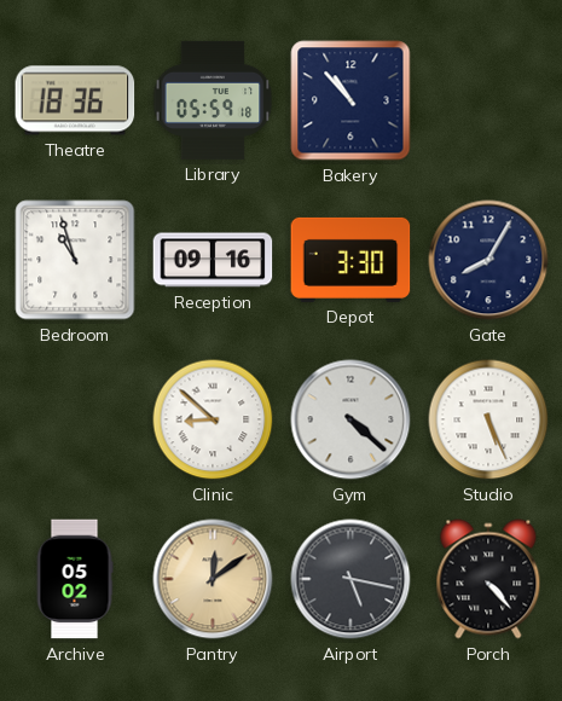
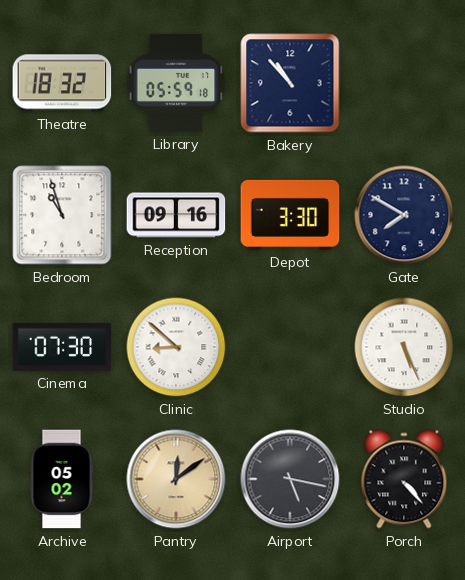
Theatre: 18:36 -> 18:32
Gate: 8:05 -> 7:50
Cinema: none -> 07:30
Gym: 4:22 -> none
